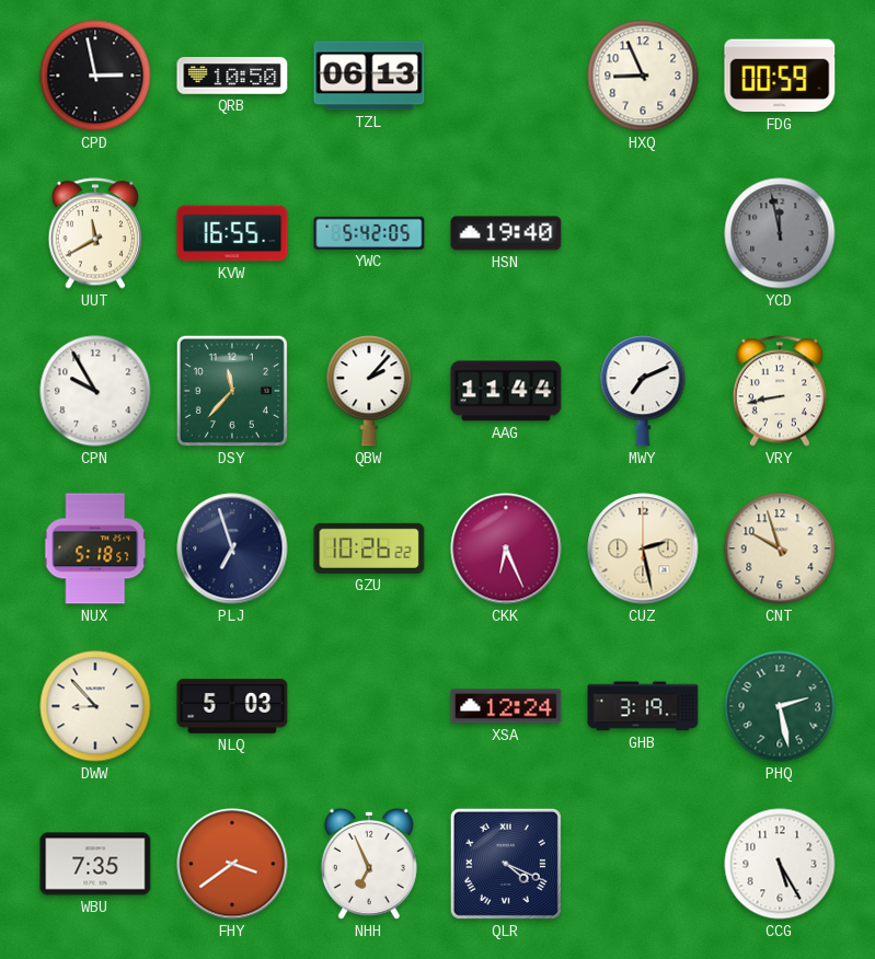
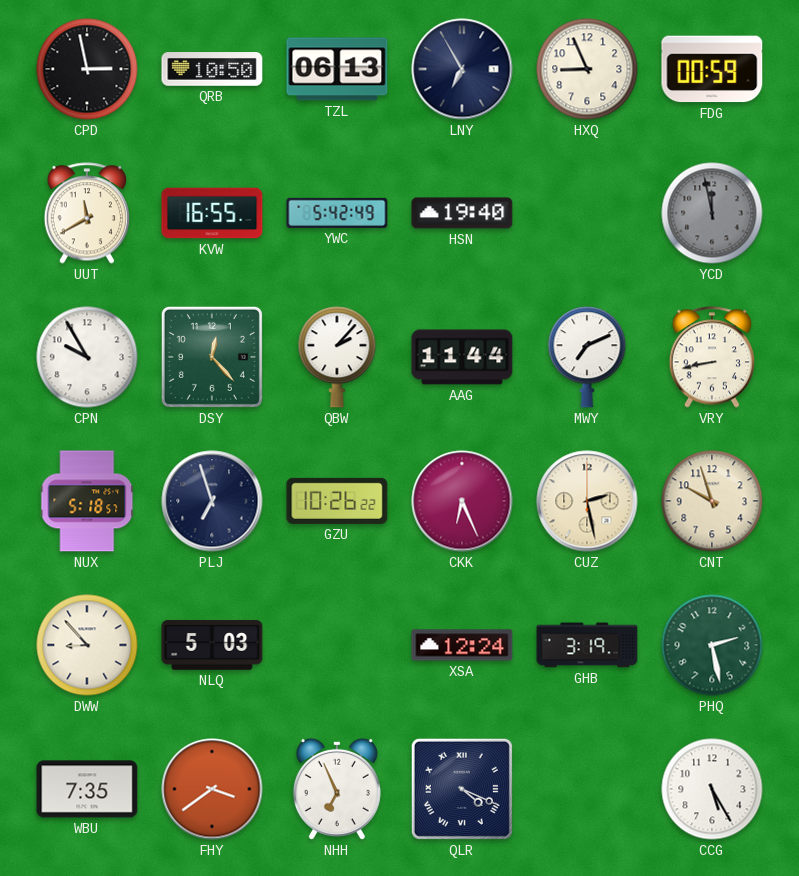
LNY: none -> 6:55
YWC: 5:42:05 -> 5:42:49
DSY: 11:37 -> 12:23
